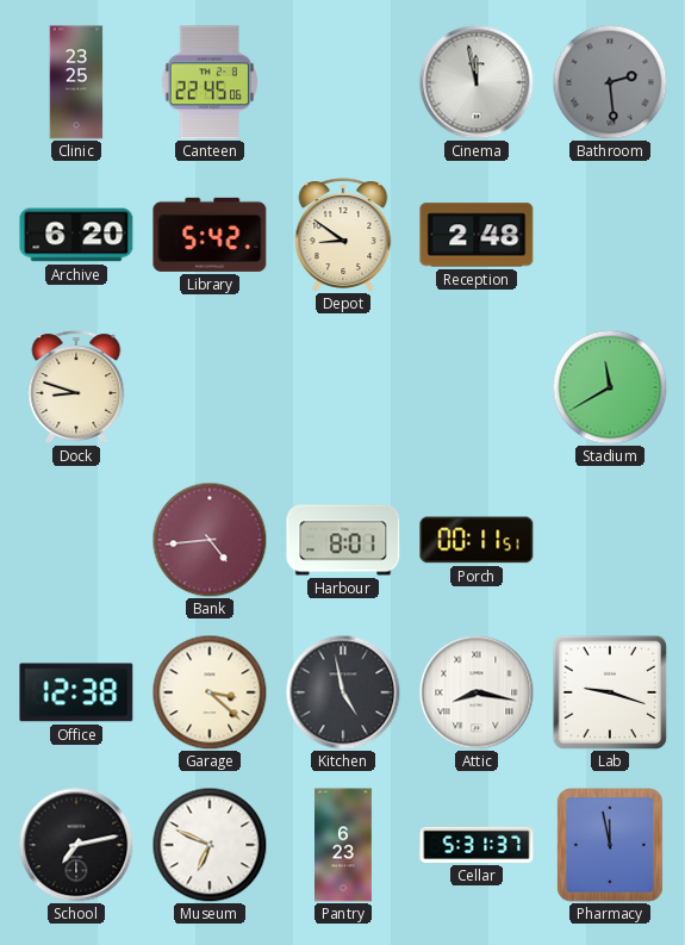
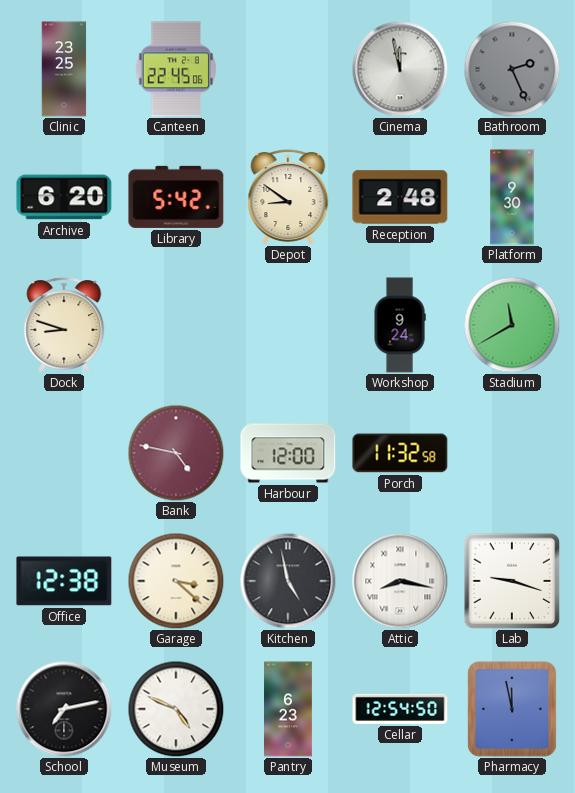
Bathroom: 2:29 -> 2:26
Platform: none -> 9:30
Workshop: none -> 9:24
Bank: 4:44 -> 4:47
Harbour: 8:01 -> 12:00
Porch: 00:11 -> 11:32
Museum: 6:49 -> 4:49
Cellar: 5:31 -> 12:54
